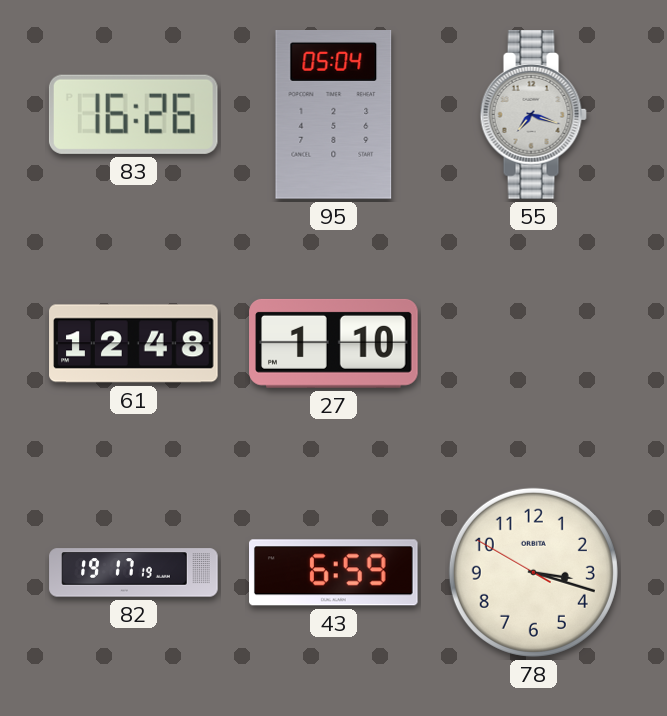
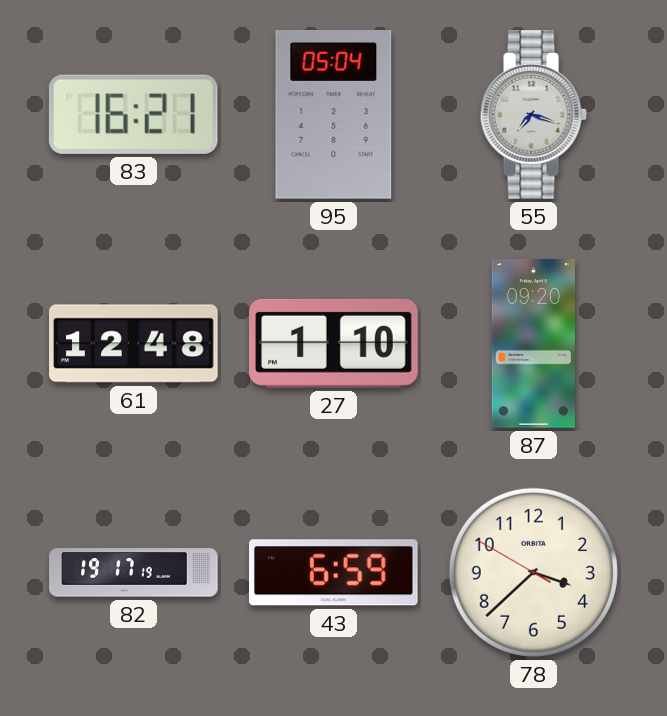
83: 16:26 -> 16:21
87: none -> 09:20
78: 3:17 -> 3:37
